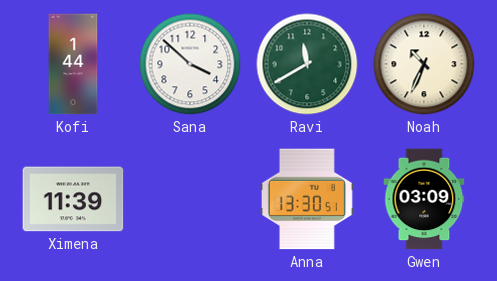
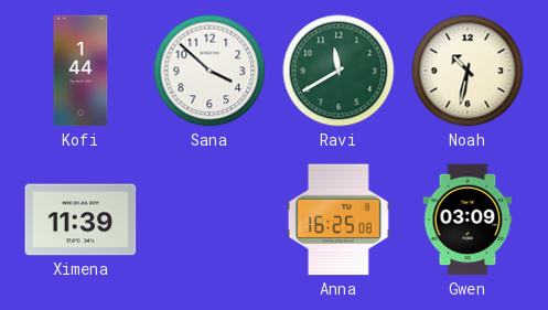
Noah: 10:34 -> 10:32
Anna: 13:30 -> 16:25
